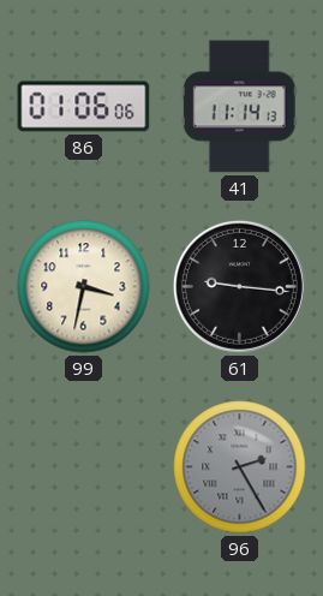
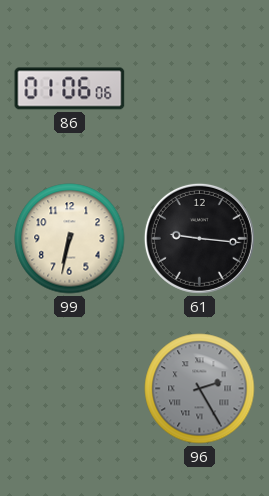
41: 11:14 -> none
99: 3:32 -> 6:32
